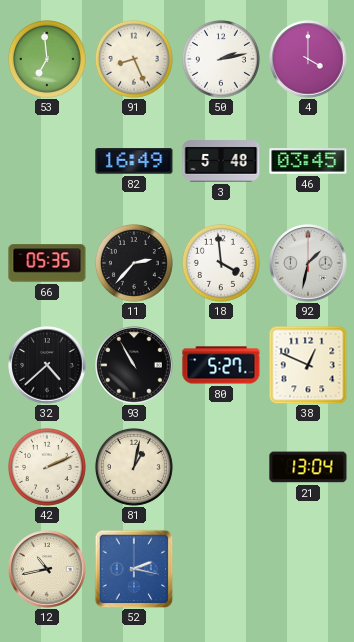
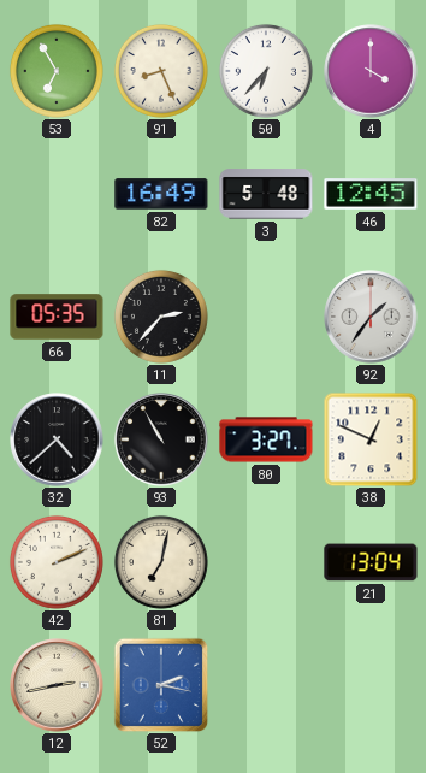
53: 6:59 -> 6:55
50: 2:13 -> 6:37
46: 03:45 -> 12:45
18: 3:59 -> none
92: 1:32 -> 1:36
80: 5:27 -> 3:27
81: 1:02 -> 7:02
12: 10:43 -> 2:43
